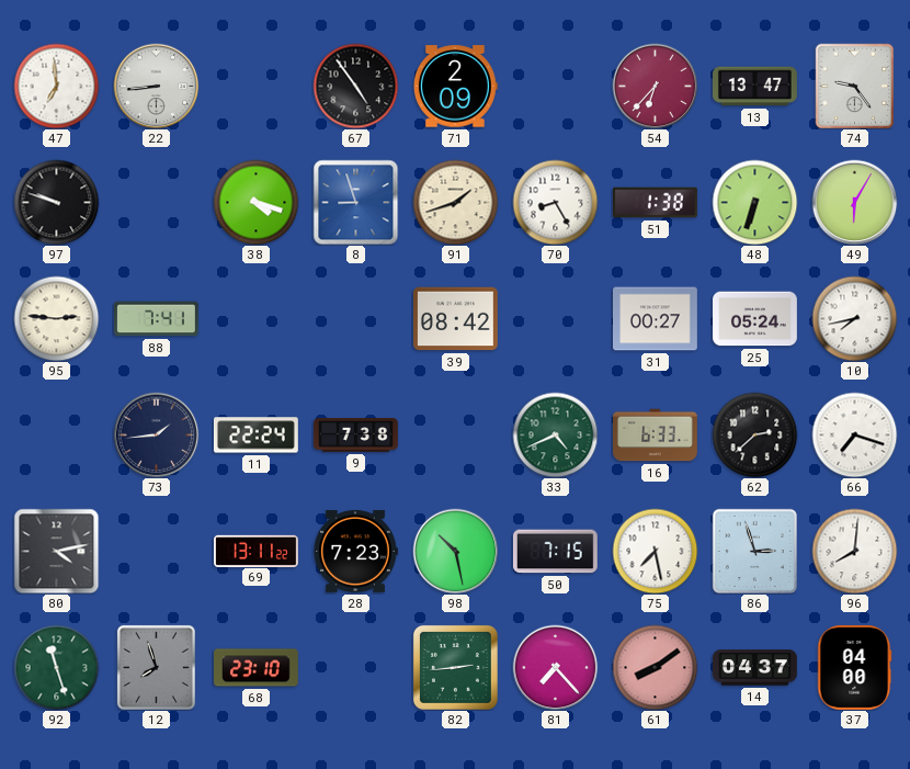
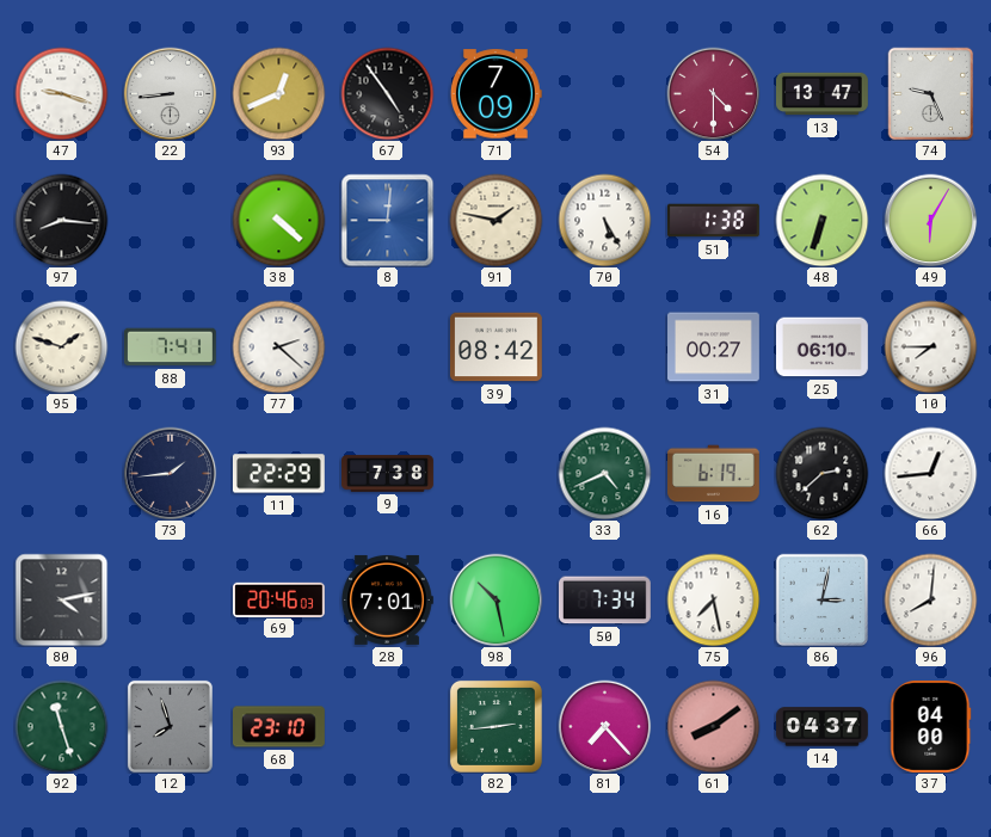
47: 6:59 -> 9:18
93: none -> 12:41
71: 2:09 -> 7:09
54: 6:37 -> 4:30
74: 9:24 -> 9:26
97: 9:48 -> 8:16
38: 4:18 -> 4:22
8: 8:57 -> 9:01
91: 1:42 -> 1:47
70: 8:25 -> 5:25
95: 2:46 -> 1:48
77: none -> 2:22
25: 05:24 -> 06:10
10: 7:43 -> 7:45
11: 22:24 -> 22:29
16: 6:33 -> 6:19
66: 7:18 -> 12:44
69: 13:11 -> 20:46
28: 7:23 -> 7:01
50: 7:15 -> 7:34
86: 2:57 -> 3:02
